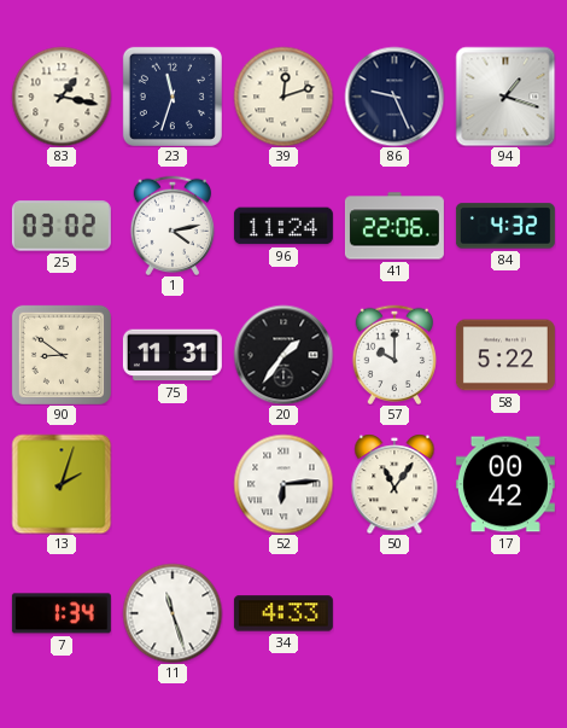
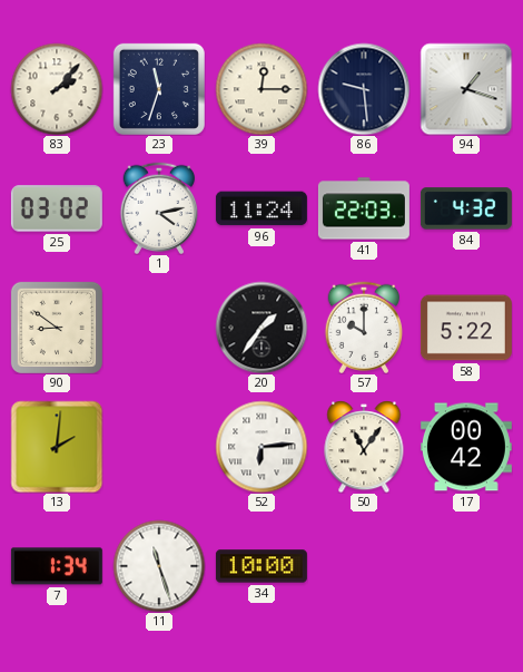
83: 1:17 -> 2:07
39: 12:12 -> 12:15
86: 9:26 -> 9:29
41: 22:06 -> 22:03
75: 11:31 -> none
13: 2:03 -> 2:01
34: 4:33 -> 10:00
